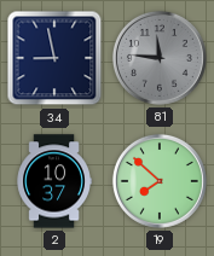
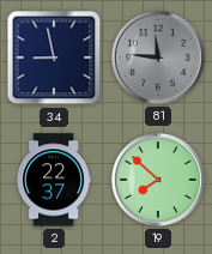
2: 10:37 -> 22:37
